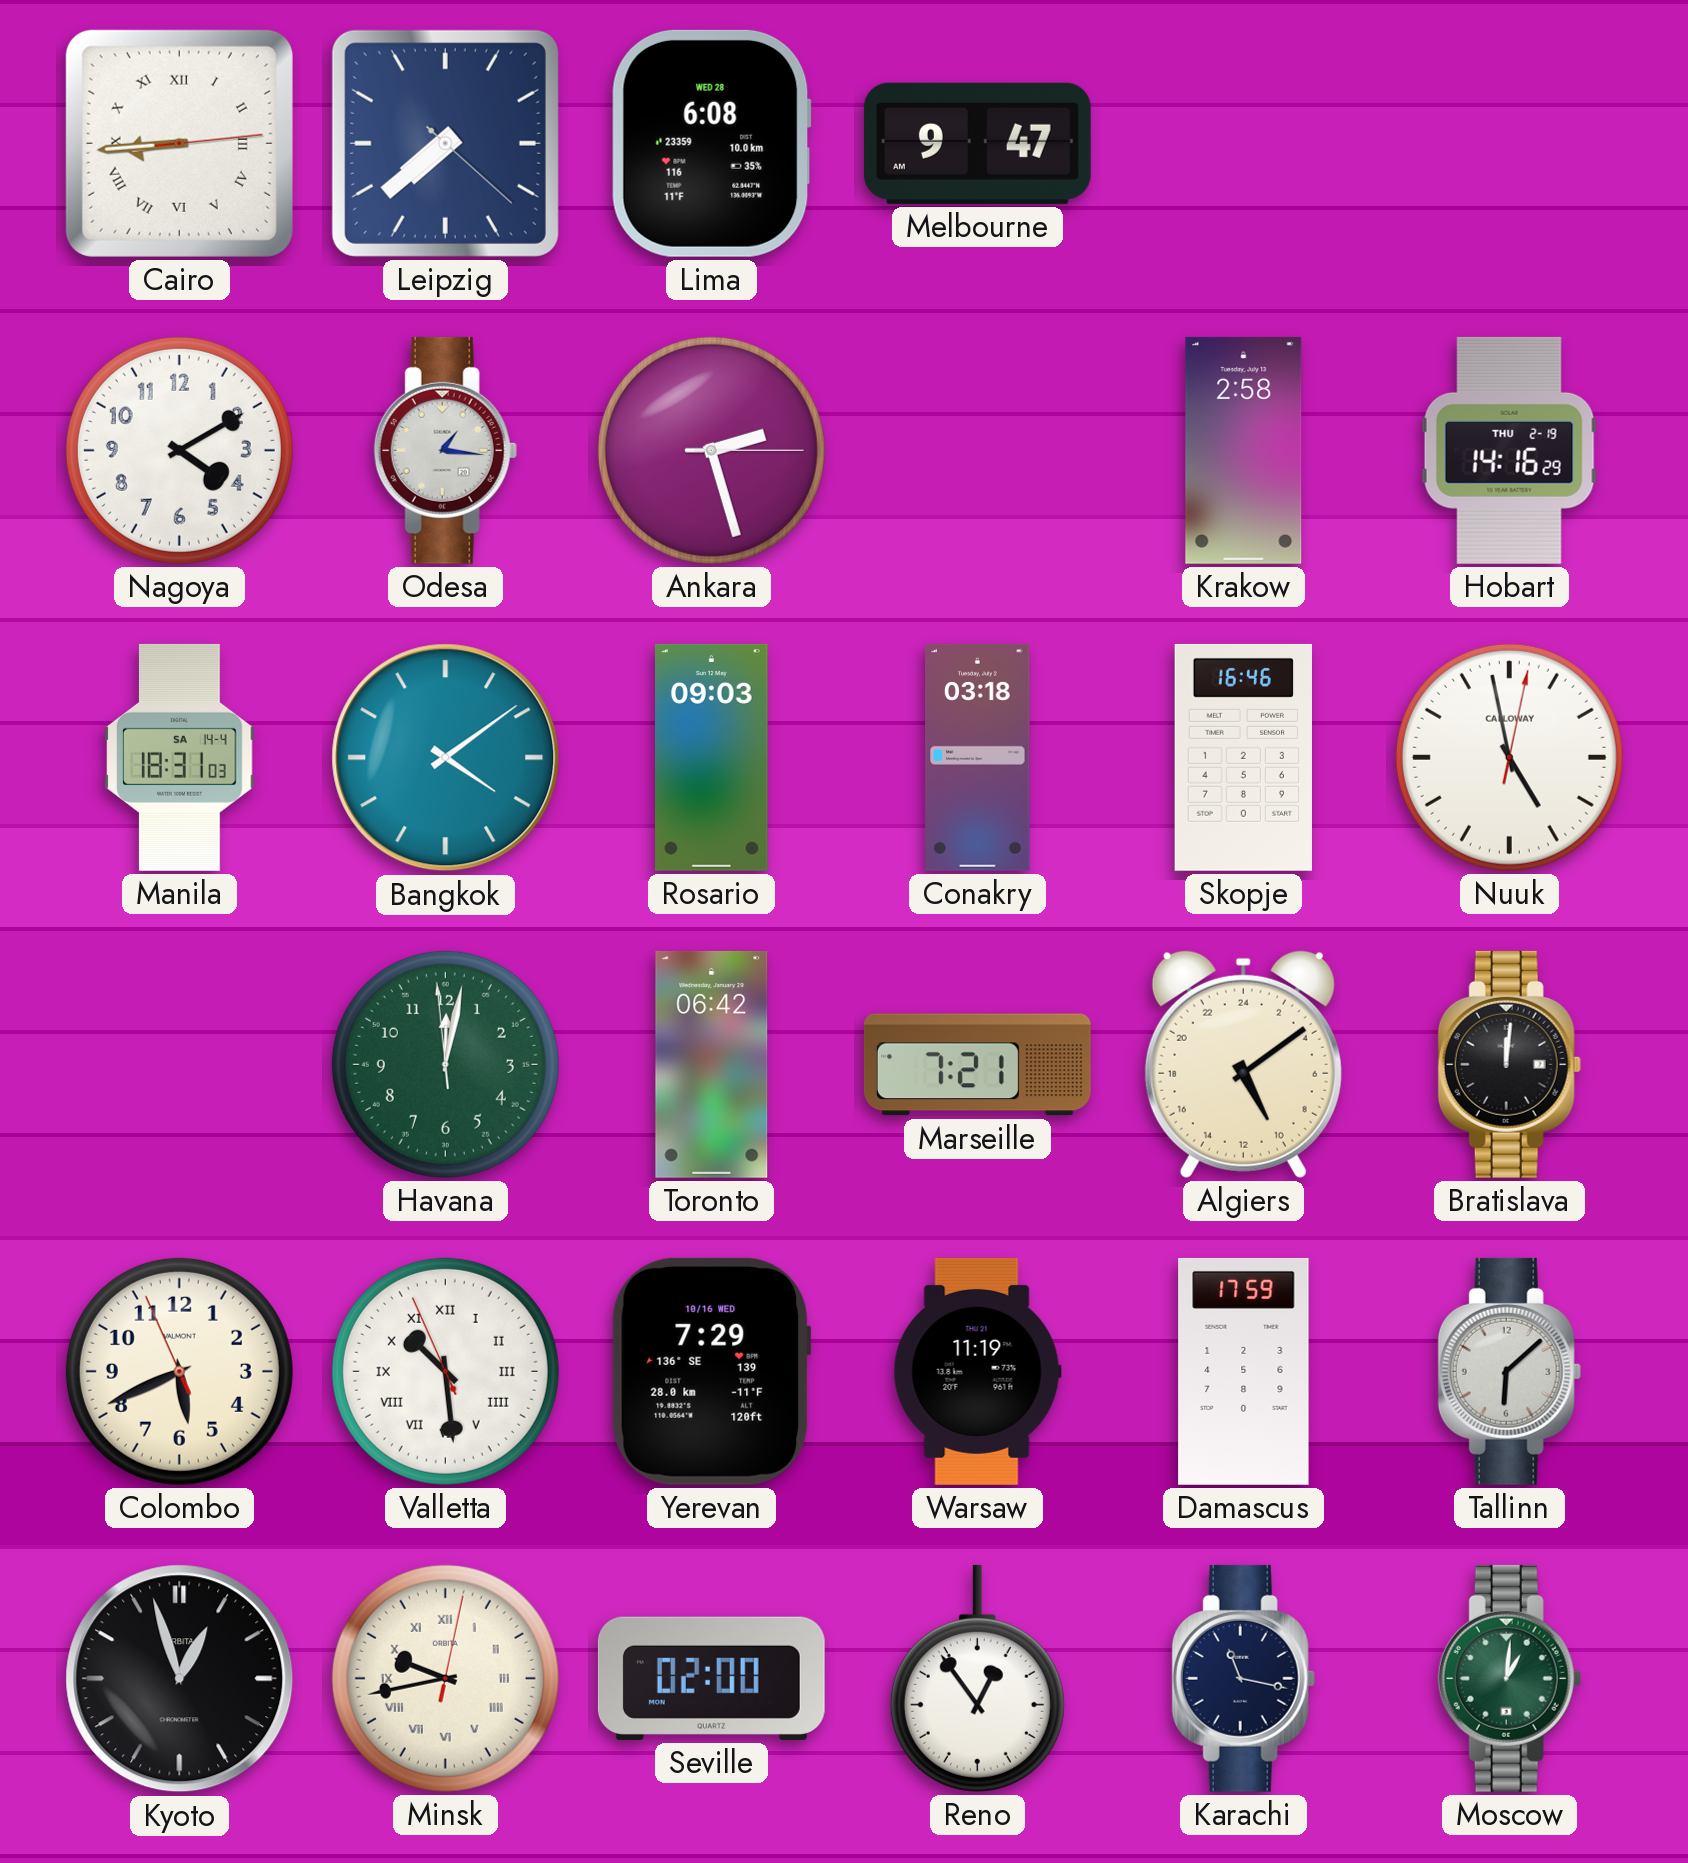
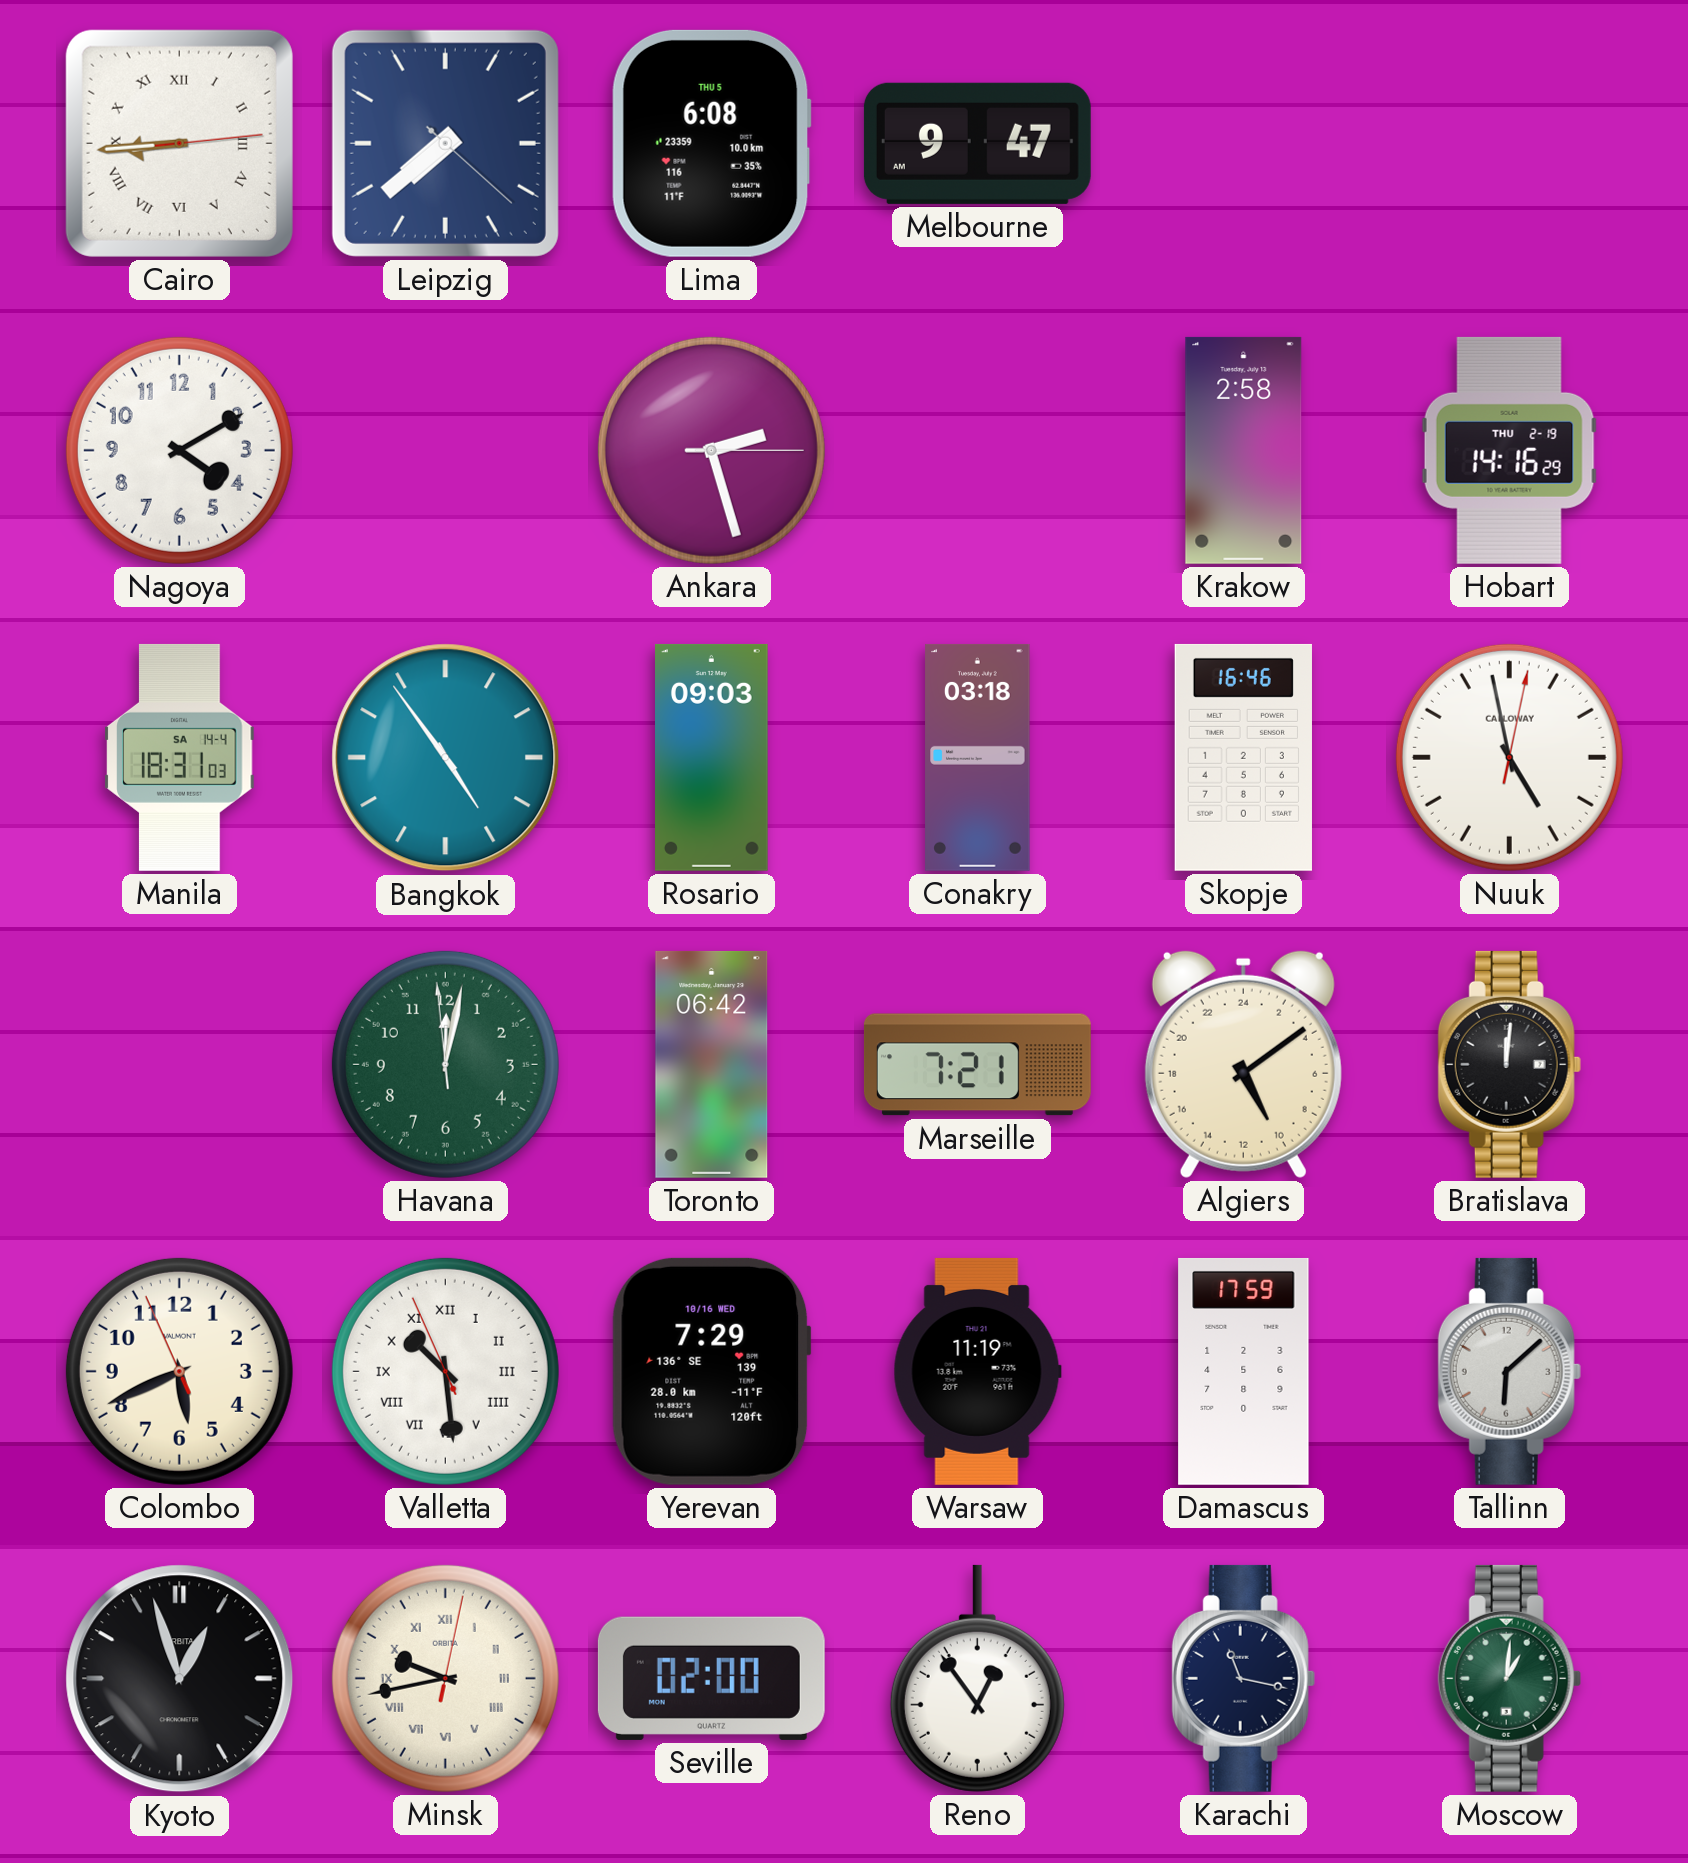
Lima date: WED 28 -> THU 5
Odesa: 1:16 -> none
Bangkok: 4:09 -> 4:54
